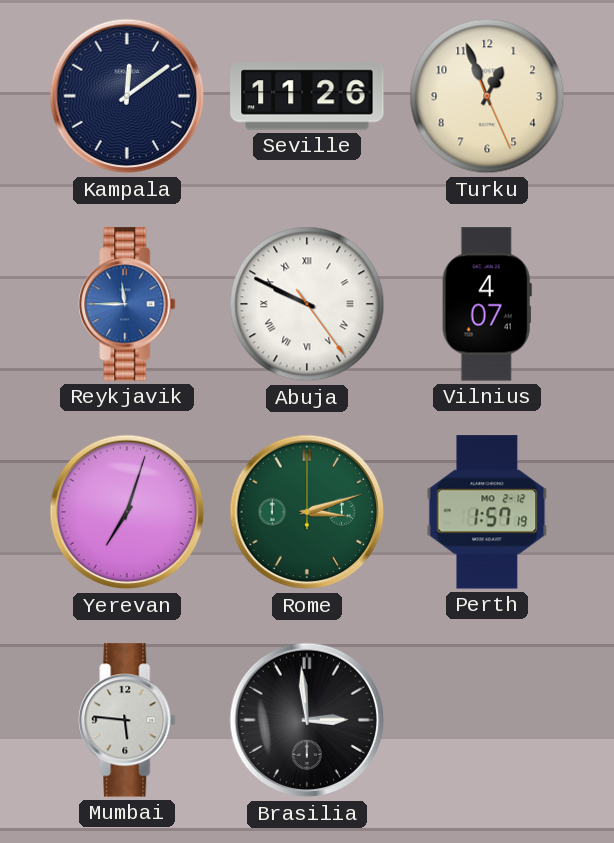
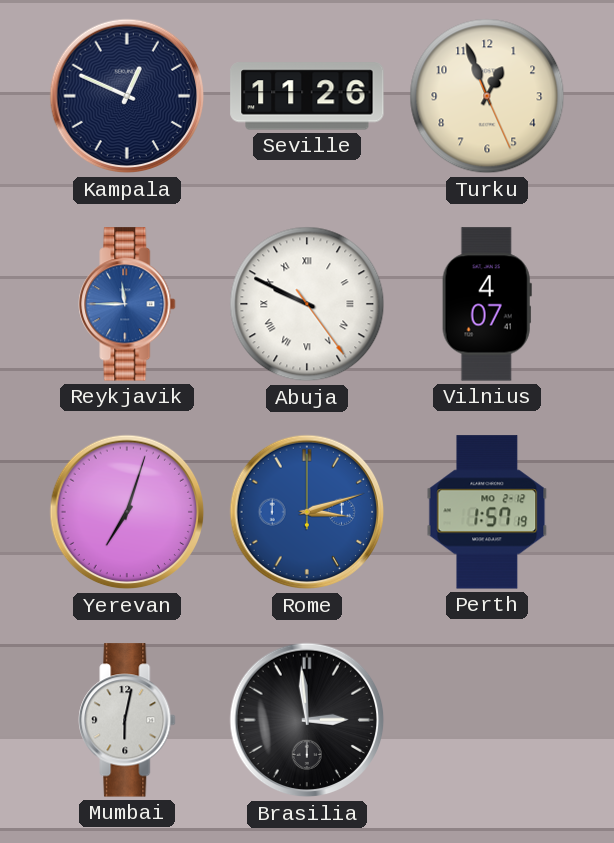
Kampala: 12:09 -> 12:49
Rome dial: green -> blue
Mumbai: 5:46 -> 6:02
